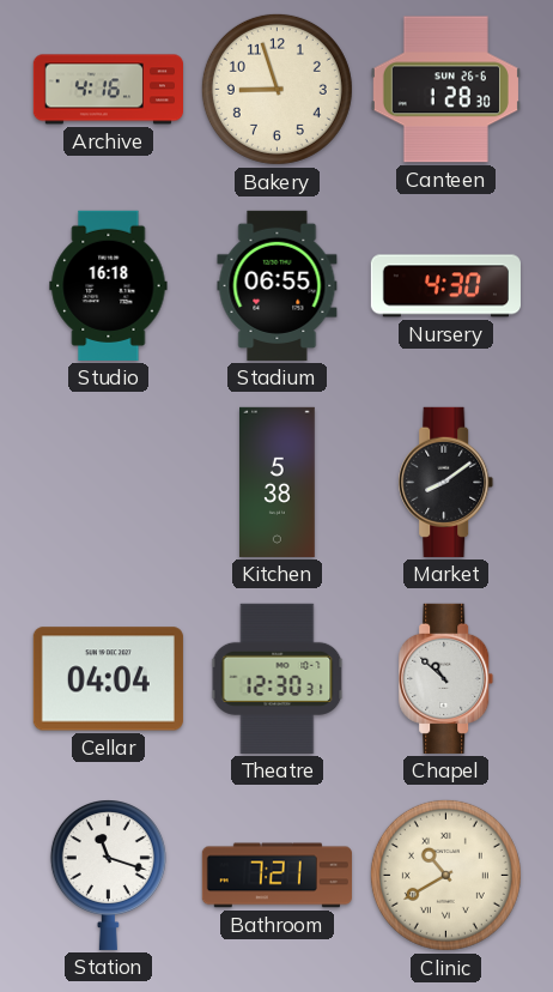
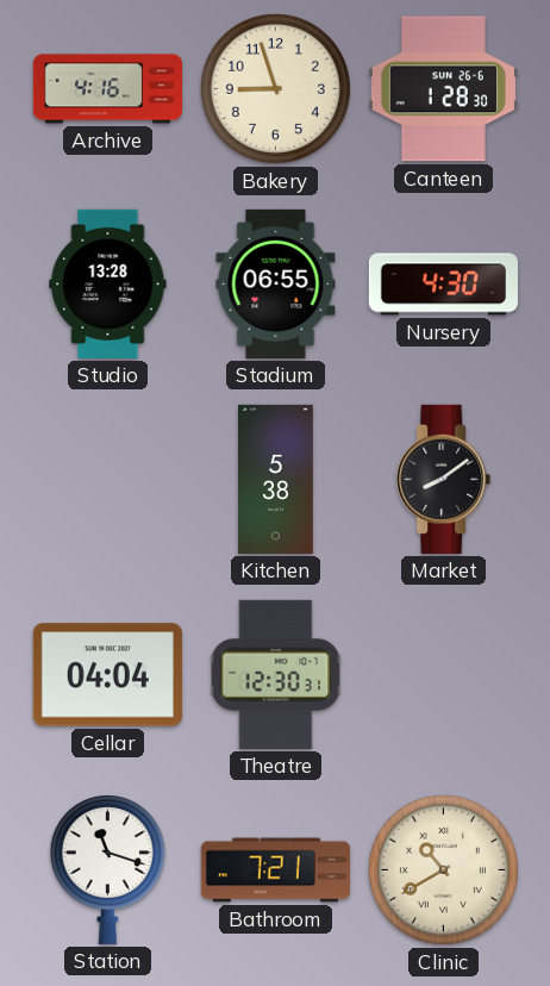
Studio: 16:18 -> 13:28
Chapel: 10:52 -> none
